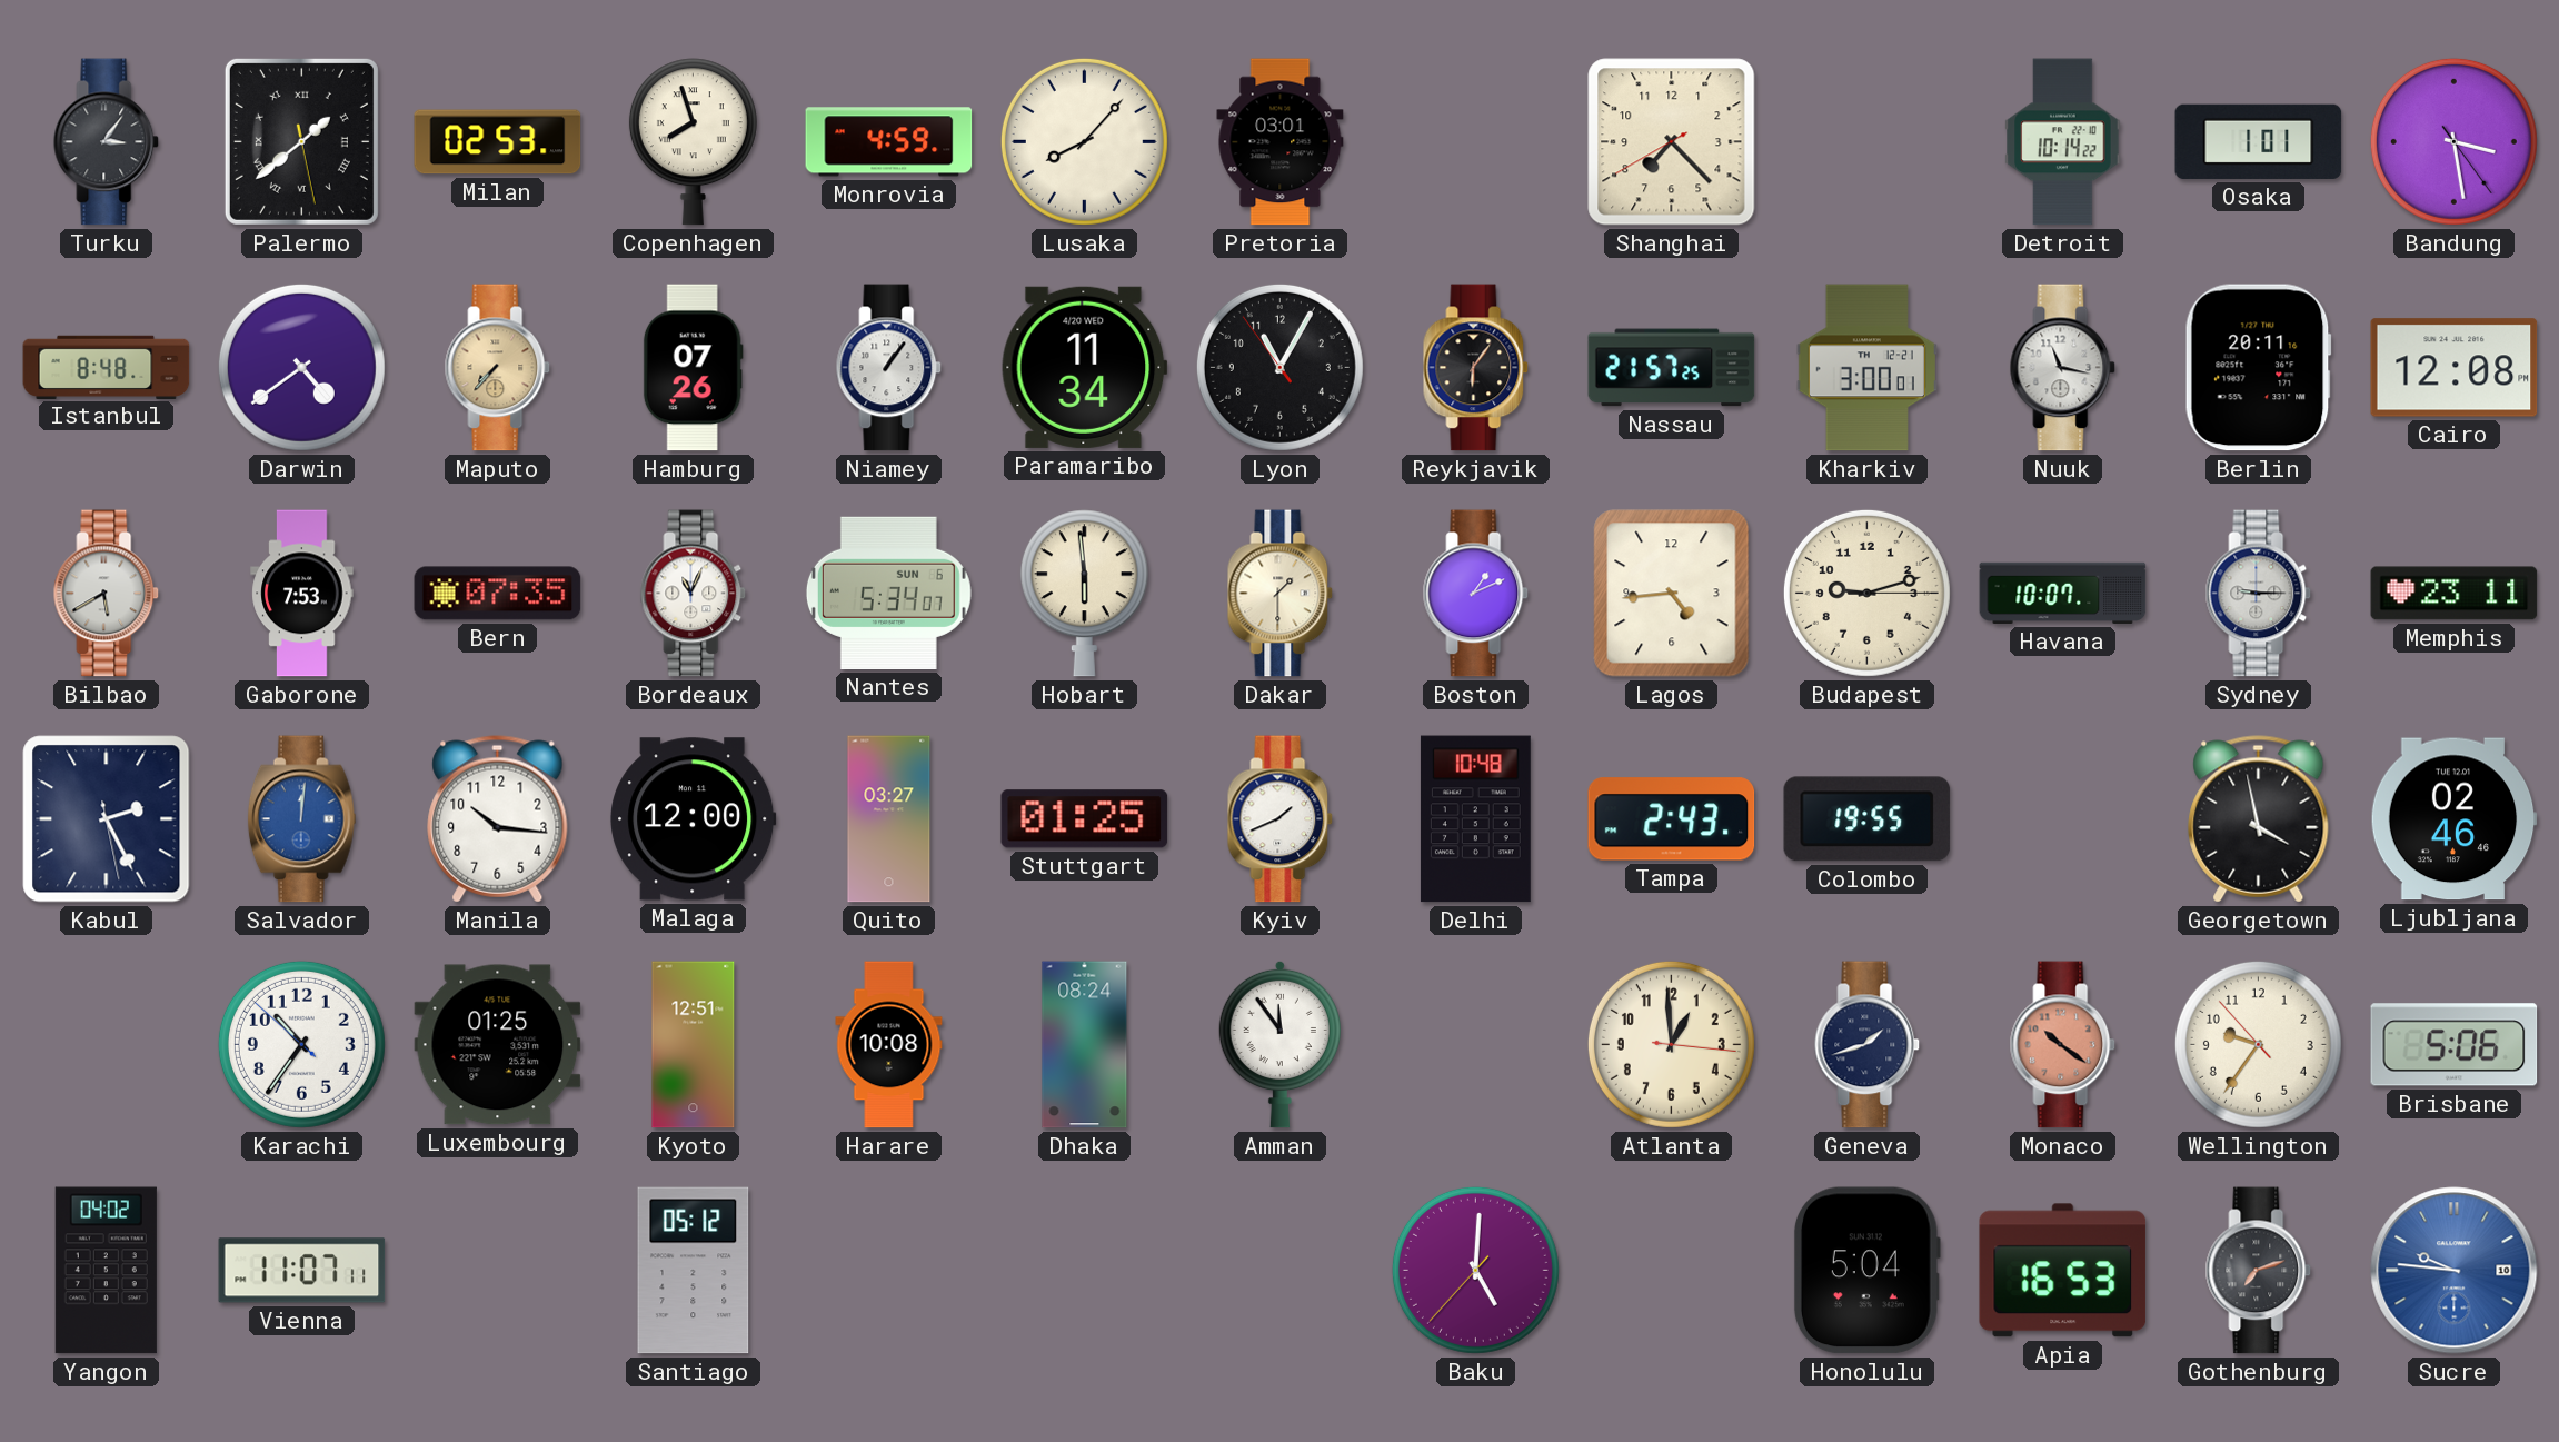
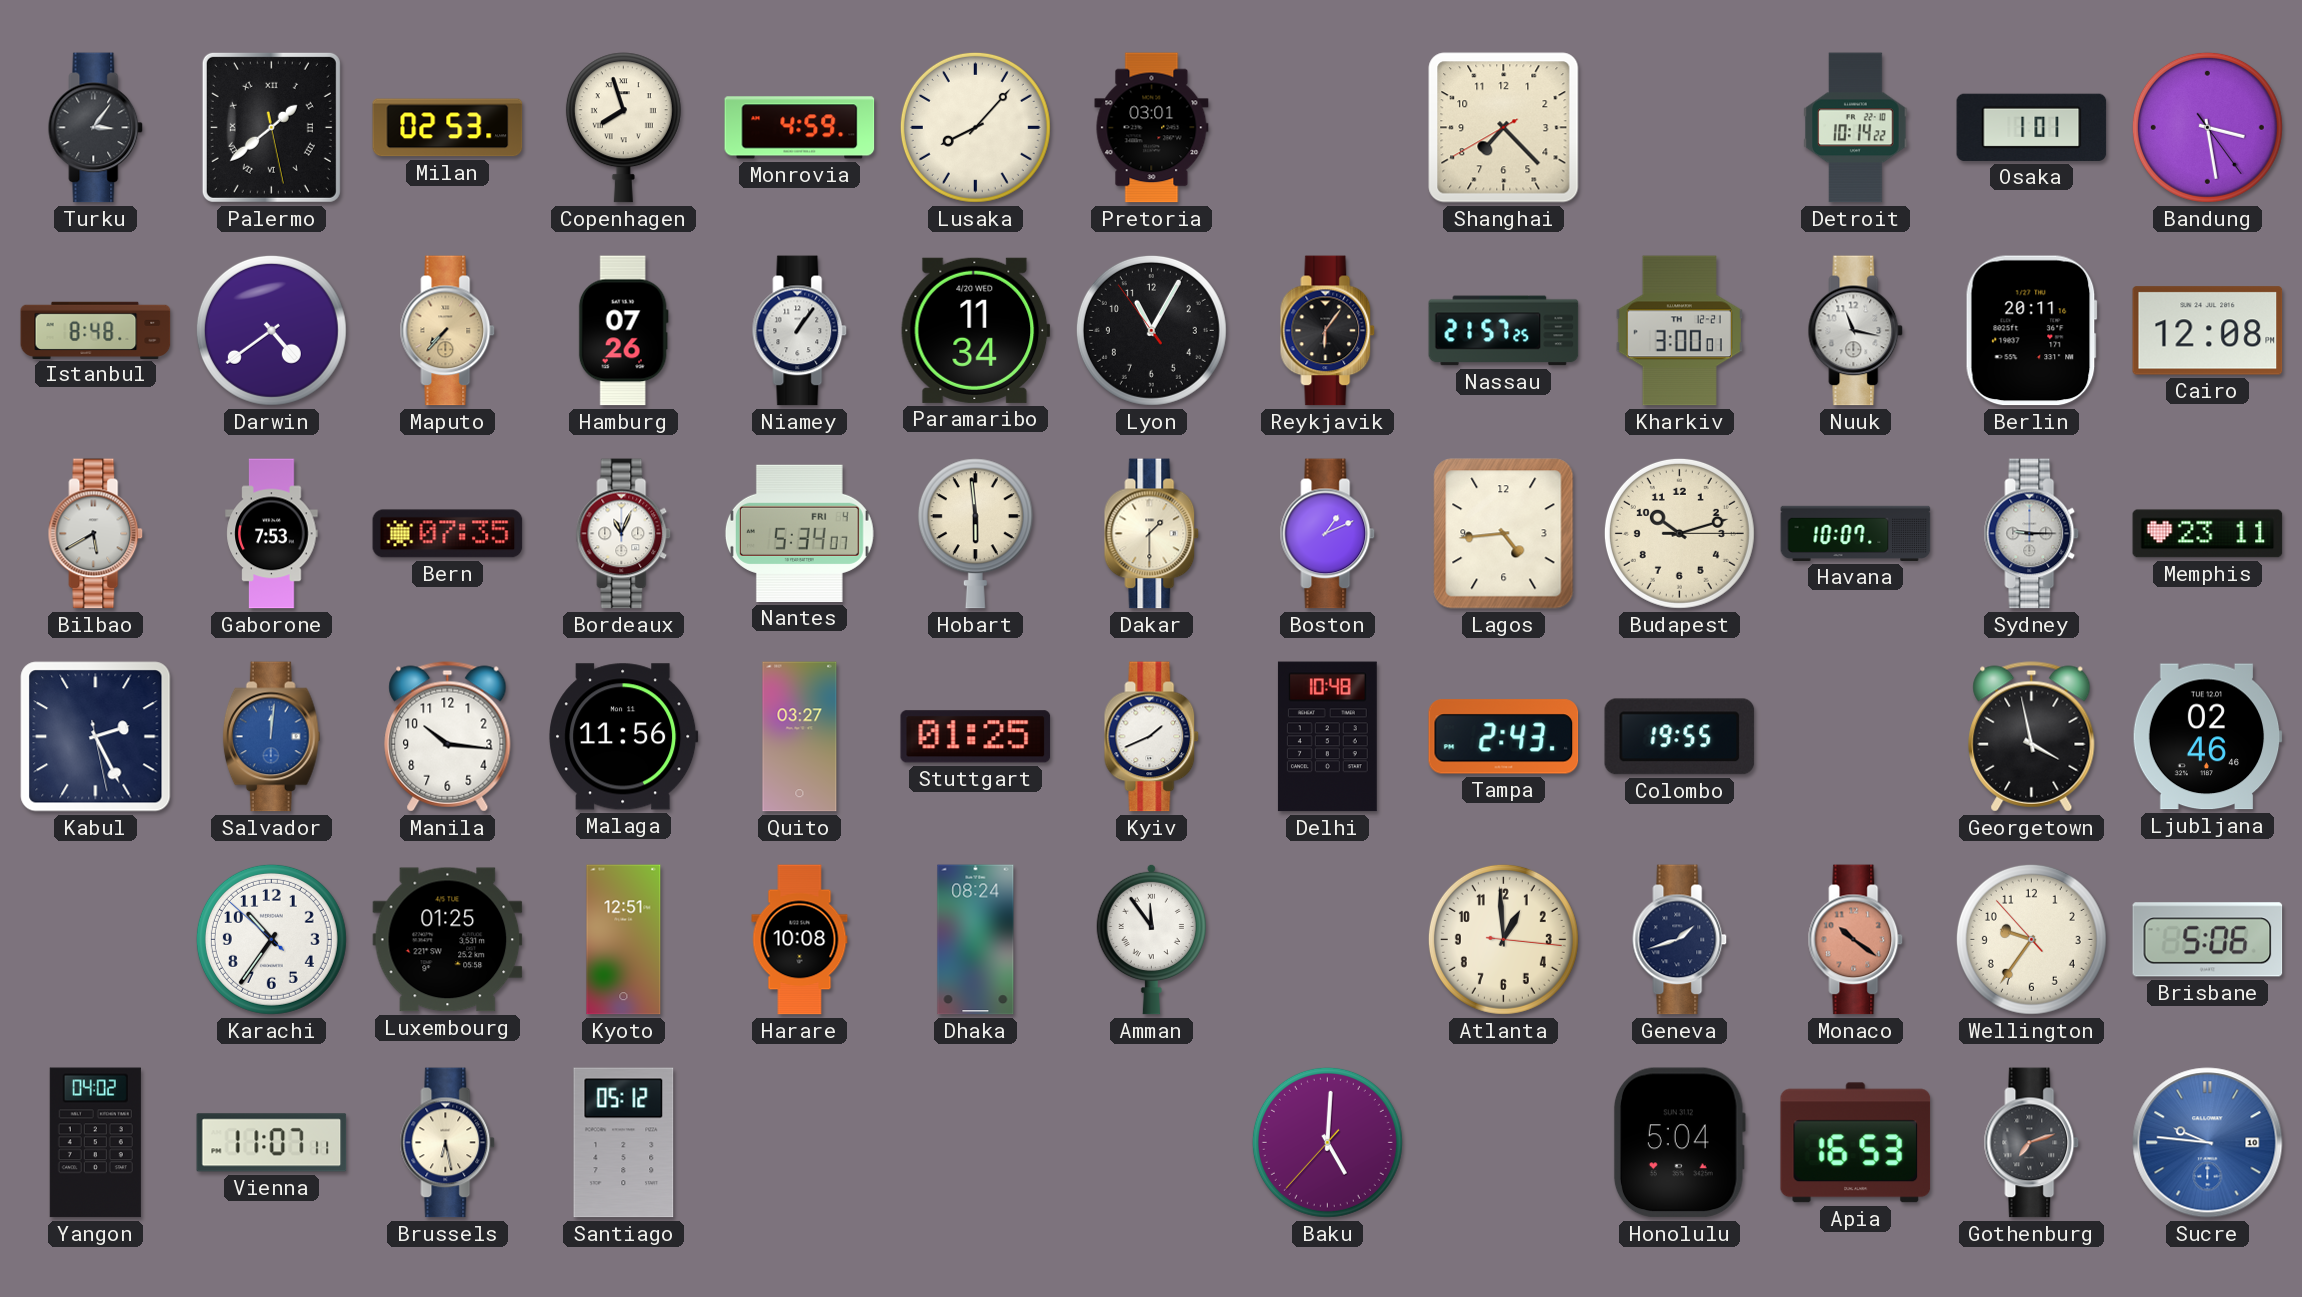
Nantes date: SUN 6 -> FRI 4
Budapest: 9:12 -> 10:12
Malaga: 12:00 -> 11:56
Brussels: none -> 6:28
